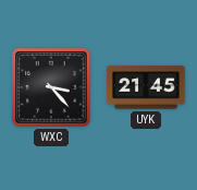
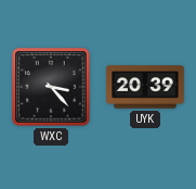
UYK: 21:45 -> 20:39
